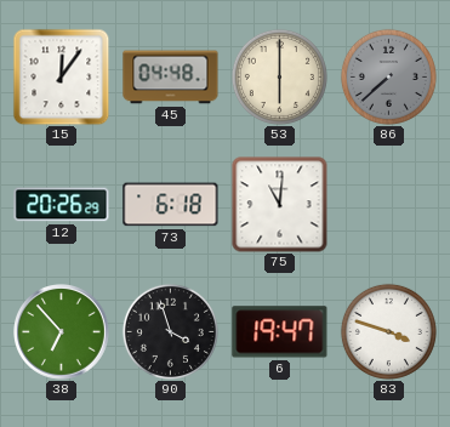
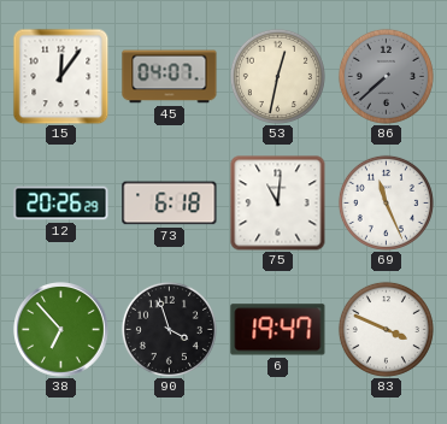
45: 04:48 -> 04:07
53: 6:00 -> 12:32
69: none -> 11:26
83: 3:48 -> 3:49
